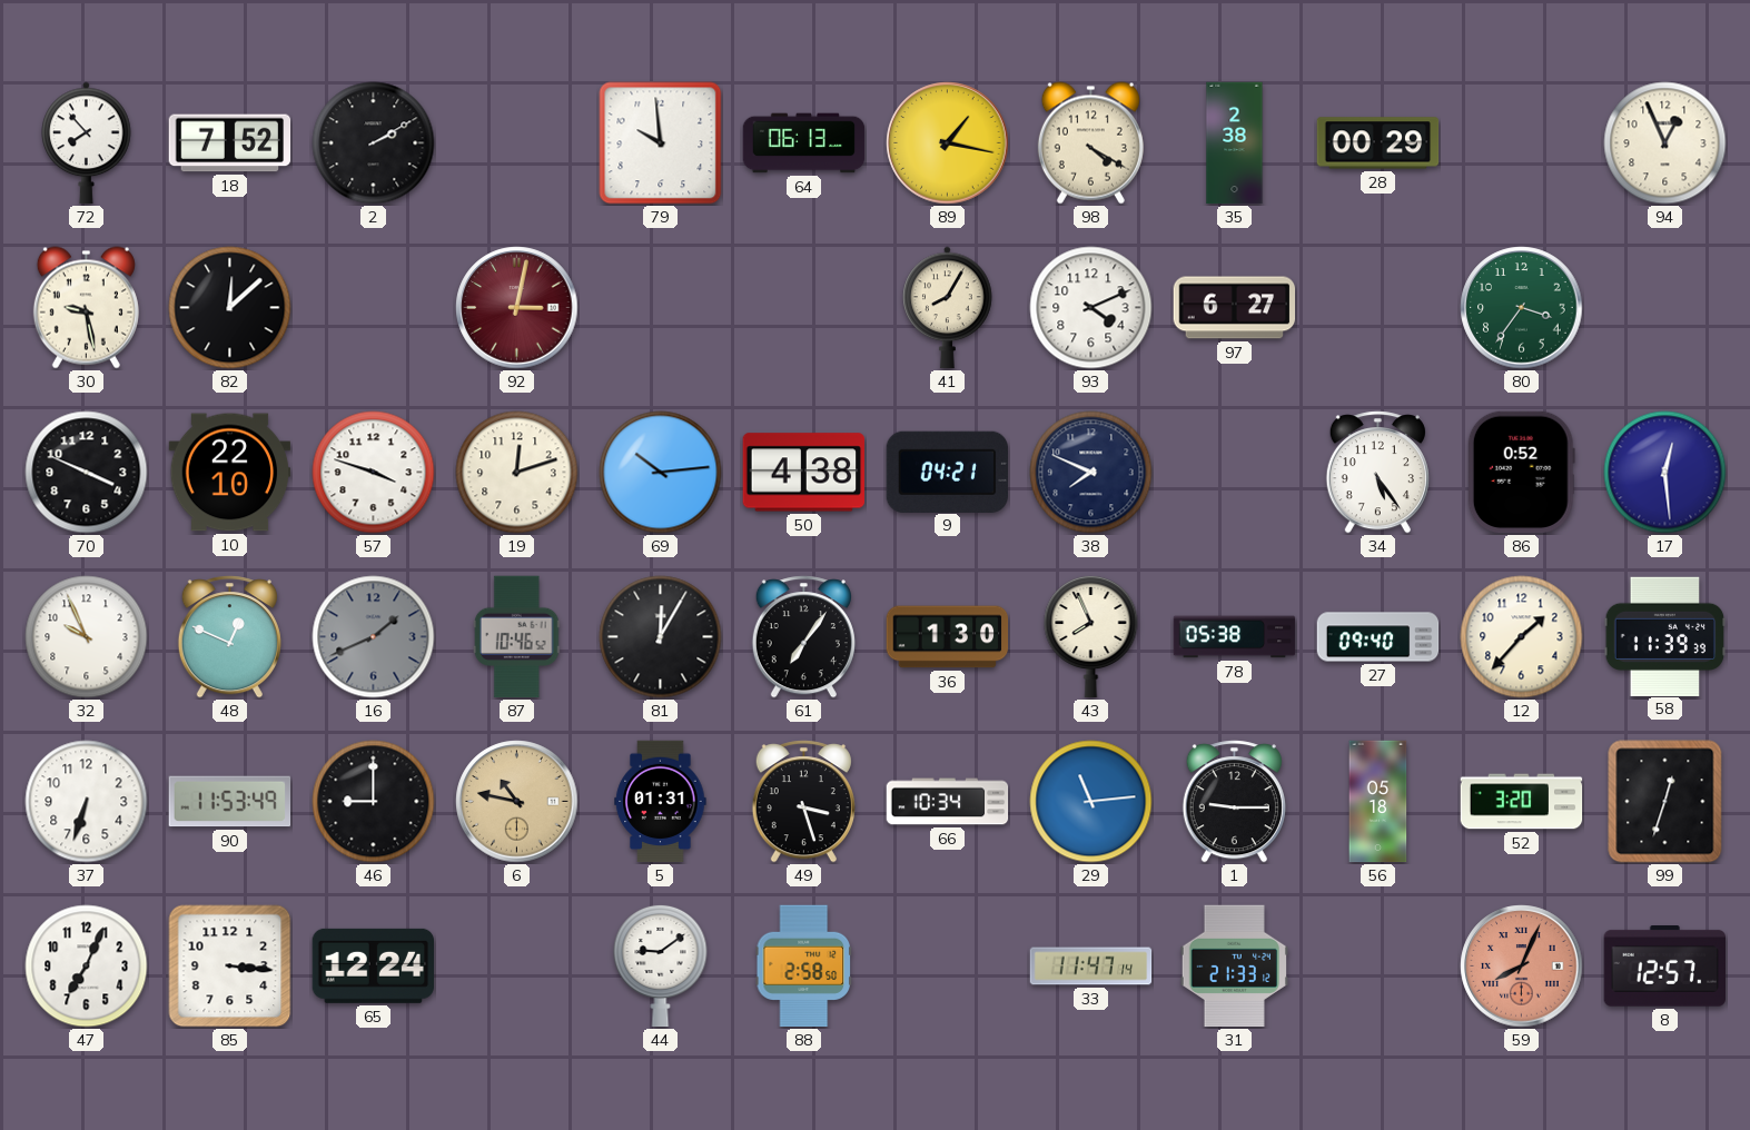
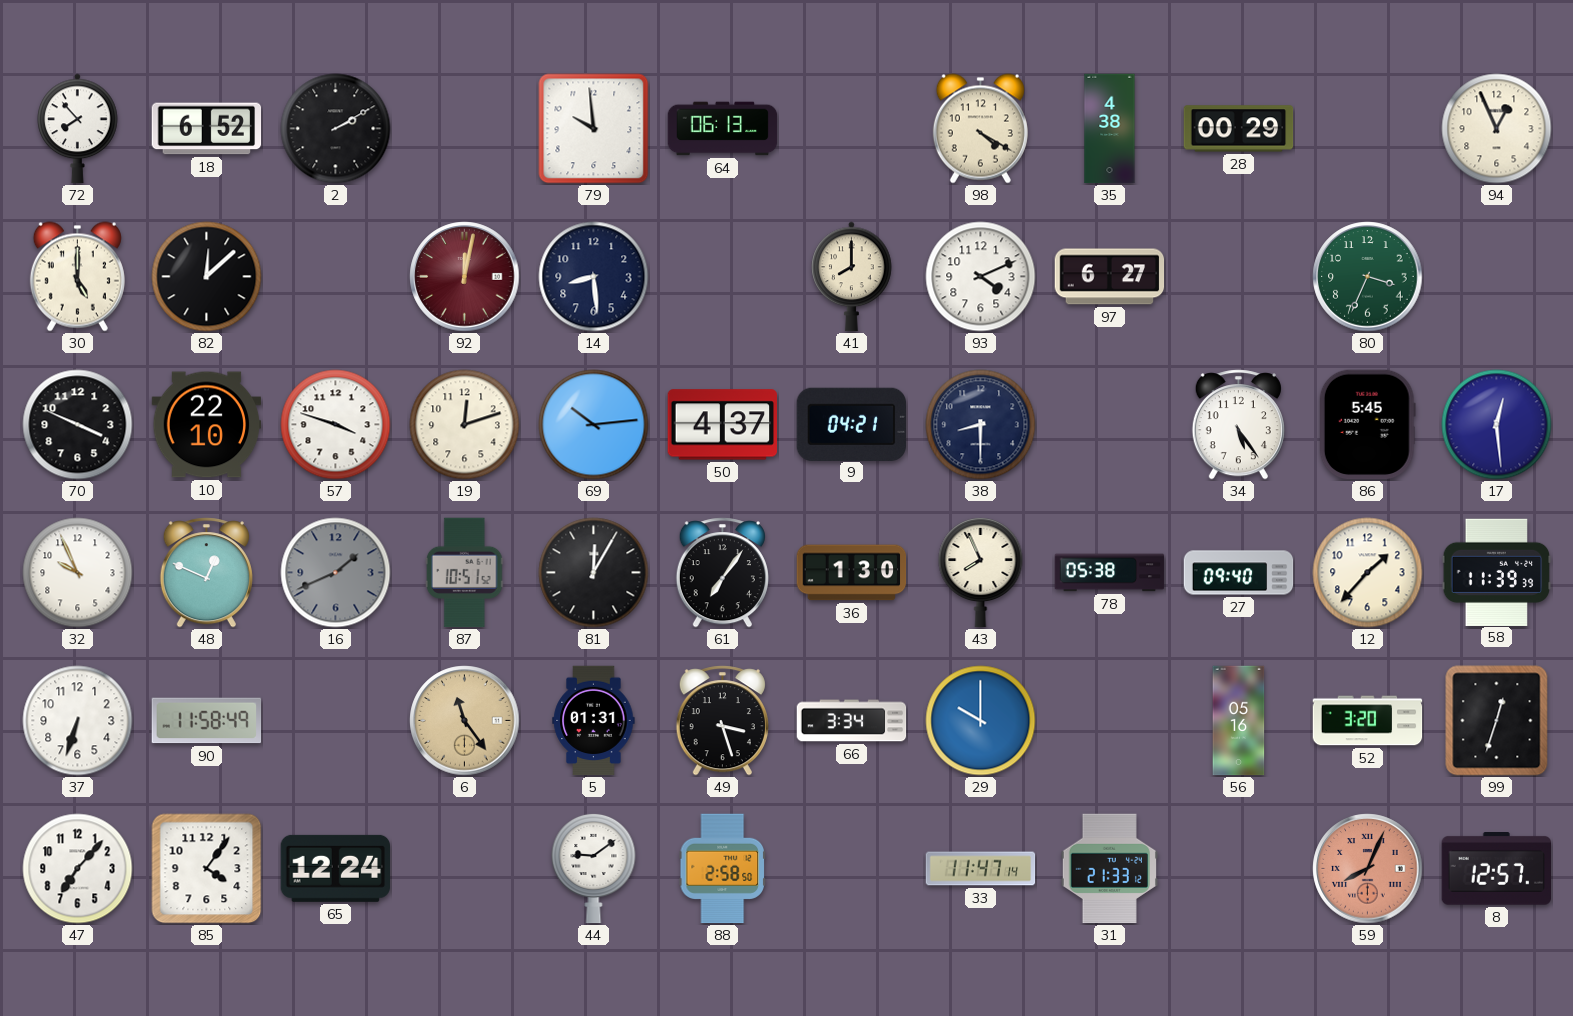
18: 7:52 -> 6:52
89: 1:17 -> none
35: 2:38 -> 4:38
30: 9:28 -> 5:00
92: 3:02 -> 12:02
14: none -> 8:29
41: 8:05 -> 8:00
80: 3:36 -> 3:34
50: 4:38 -> 4:37
38: 7:49 -> 8:30
86: 0:52 -> 5:45
87: 10:46 -> 10:51
90: 11:53 -> 11:58
46: 9:00 -> none
6: 10:47 -> 11:24
66: 10:34 -> 3:34
29: 11:14 -> 10:00
1: 9:15 -> none
56: 05:18 -> 05:16
47: 7:04 -> 7:07
85: 3:16 -> 4:06
